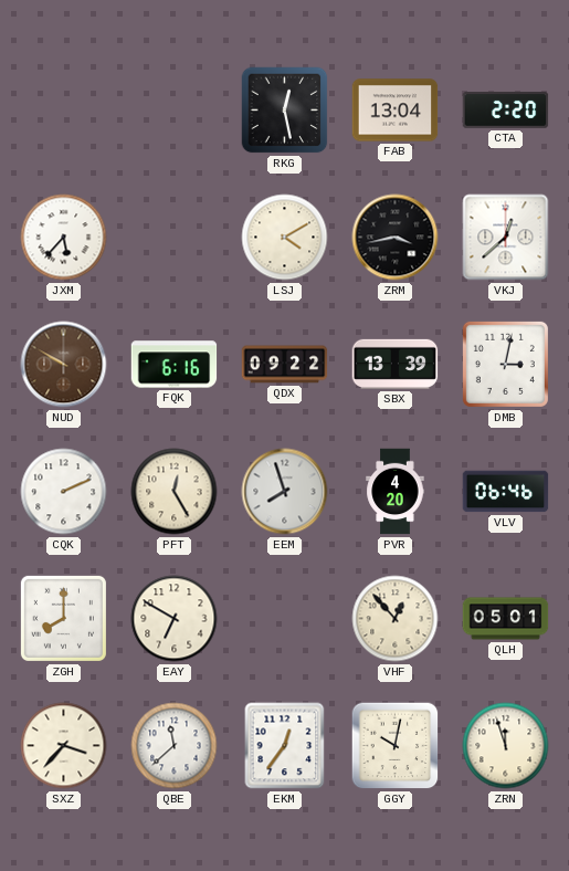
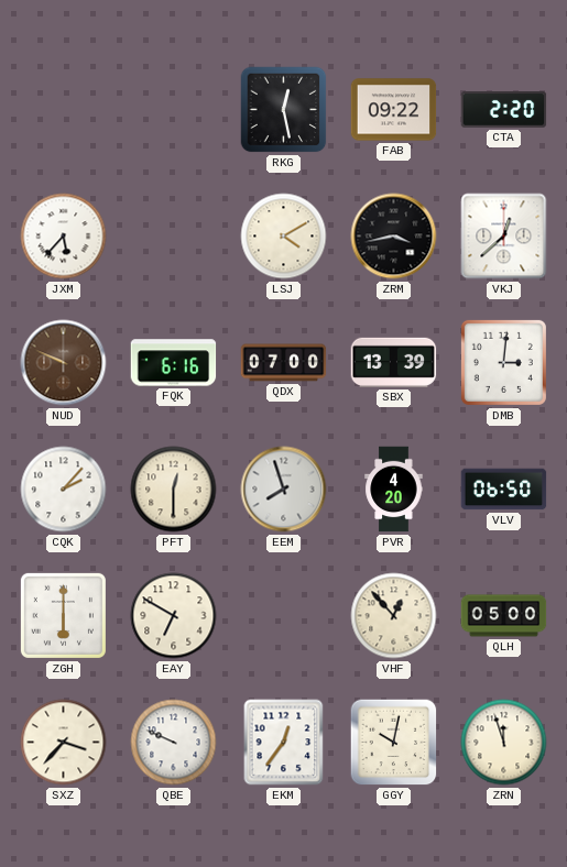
FAB: 13:04 -> 09:22
NUD: 9:50 -> 9:49
QDX: 09:22 -> 07:00
DMB: 3:02 -> 3:01
CQK: 2:11 -> 2:07
PFT: 12:25 -> 12:30
VLV: 06:46 -> 06:50
ZGH: 8:00 -> 6:00
QLH: 05:01 -> 05:00
QBE: 11:38 -> 9:49
